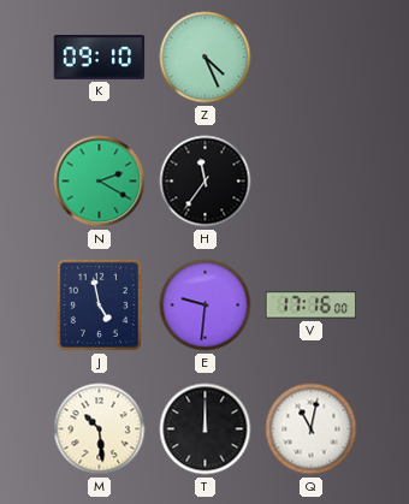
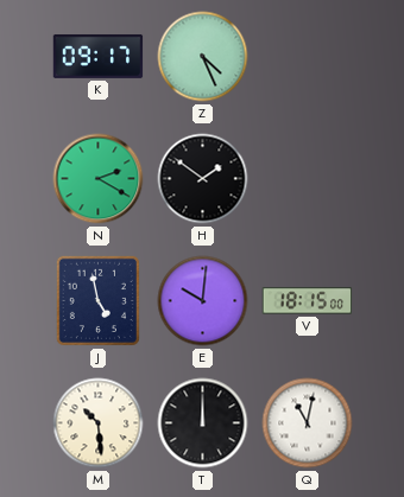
K: 09:10 -> 09:17
H: 11:36 -> 1:51
E: 9:31 -> 10:01
V: 17:16 -> 18:15
